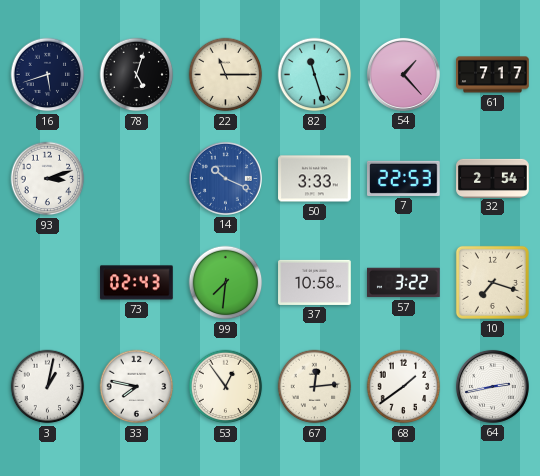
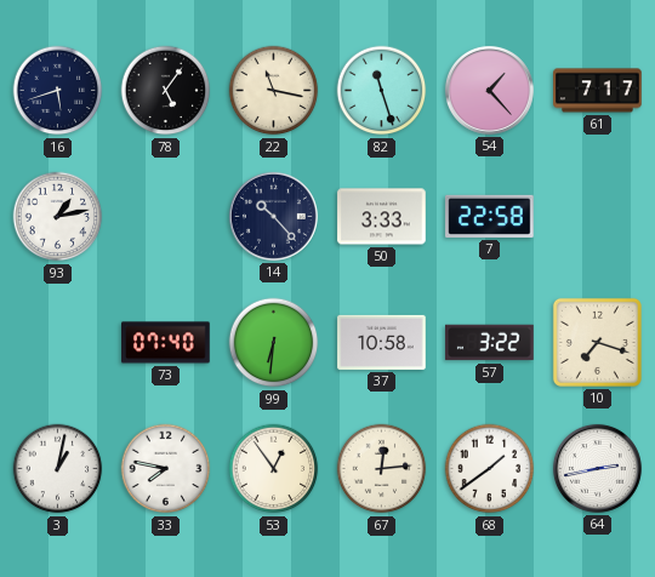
78: 5:03 -> 5:06
22: 11:15 -> 11:17
93: 3:12 -> 1:13
14: 10:19 -> 10:23
14 dial: blue -> navy
7: 22:53 -> 22:58
32: 2:54 -> none
73: 02:43 -> 07:40
99: 7:31 -> 6:31
